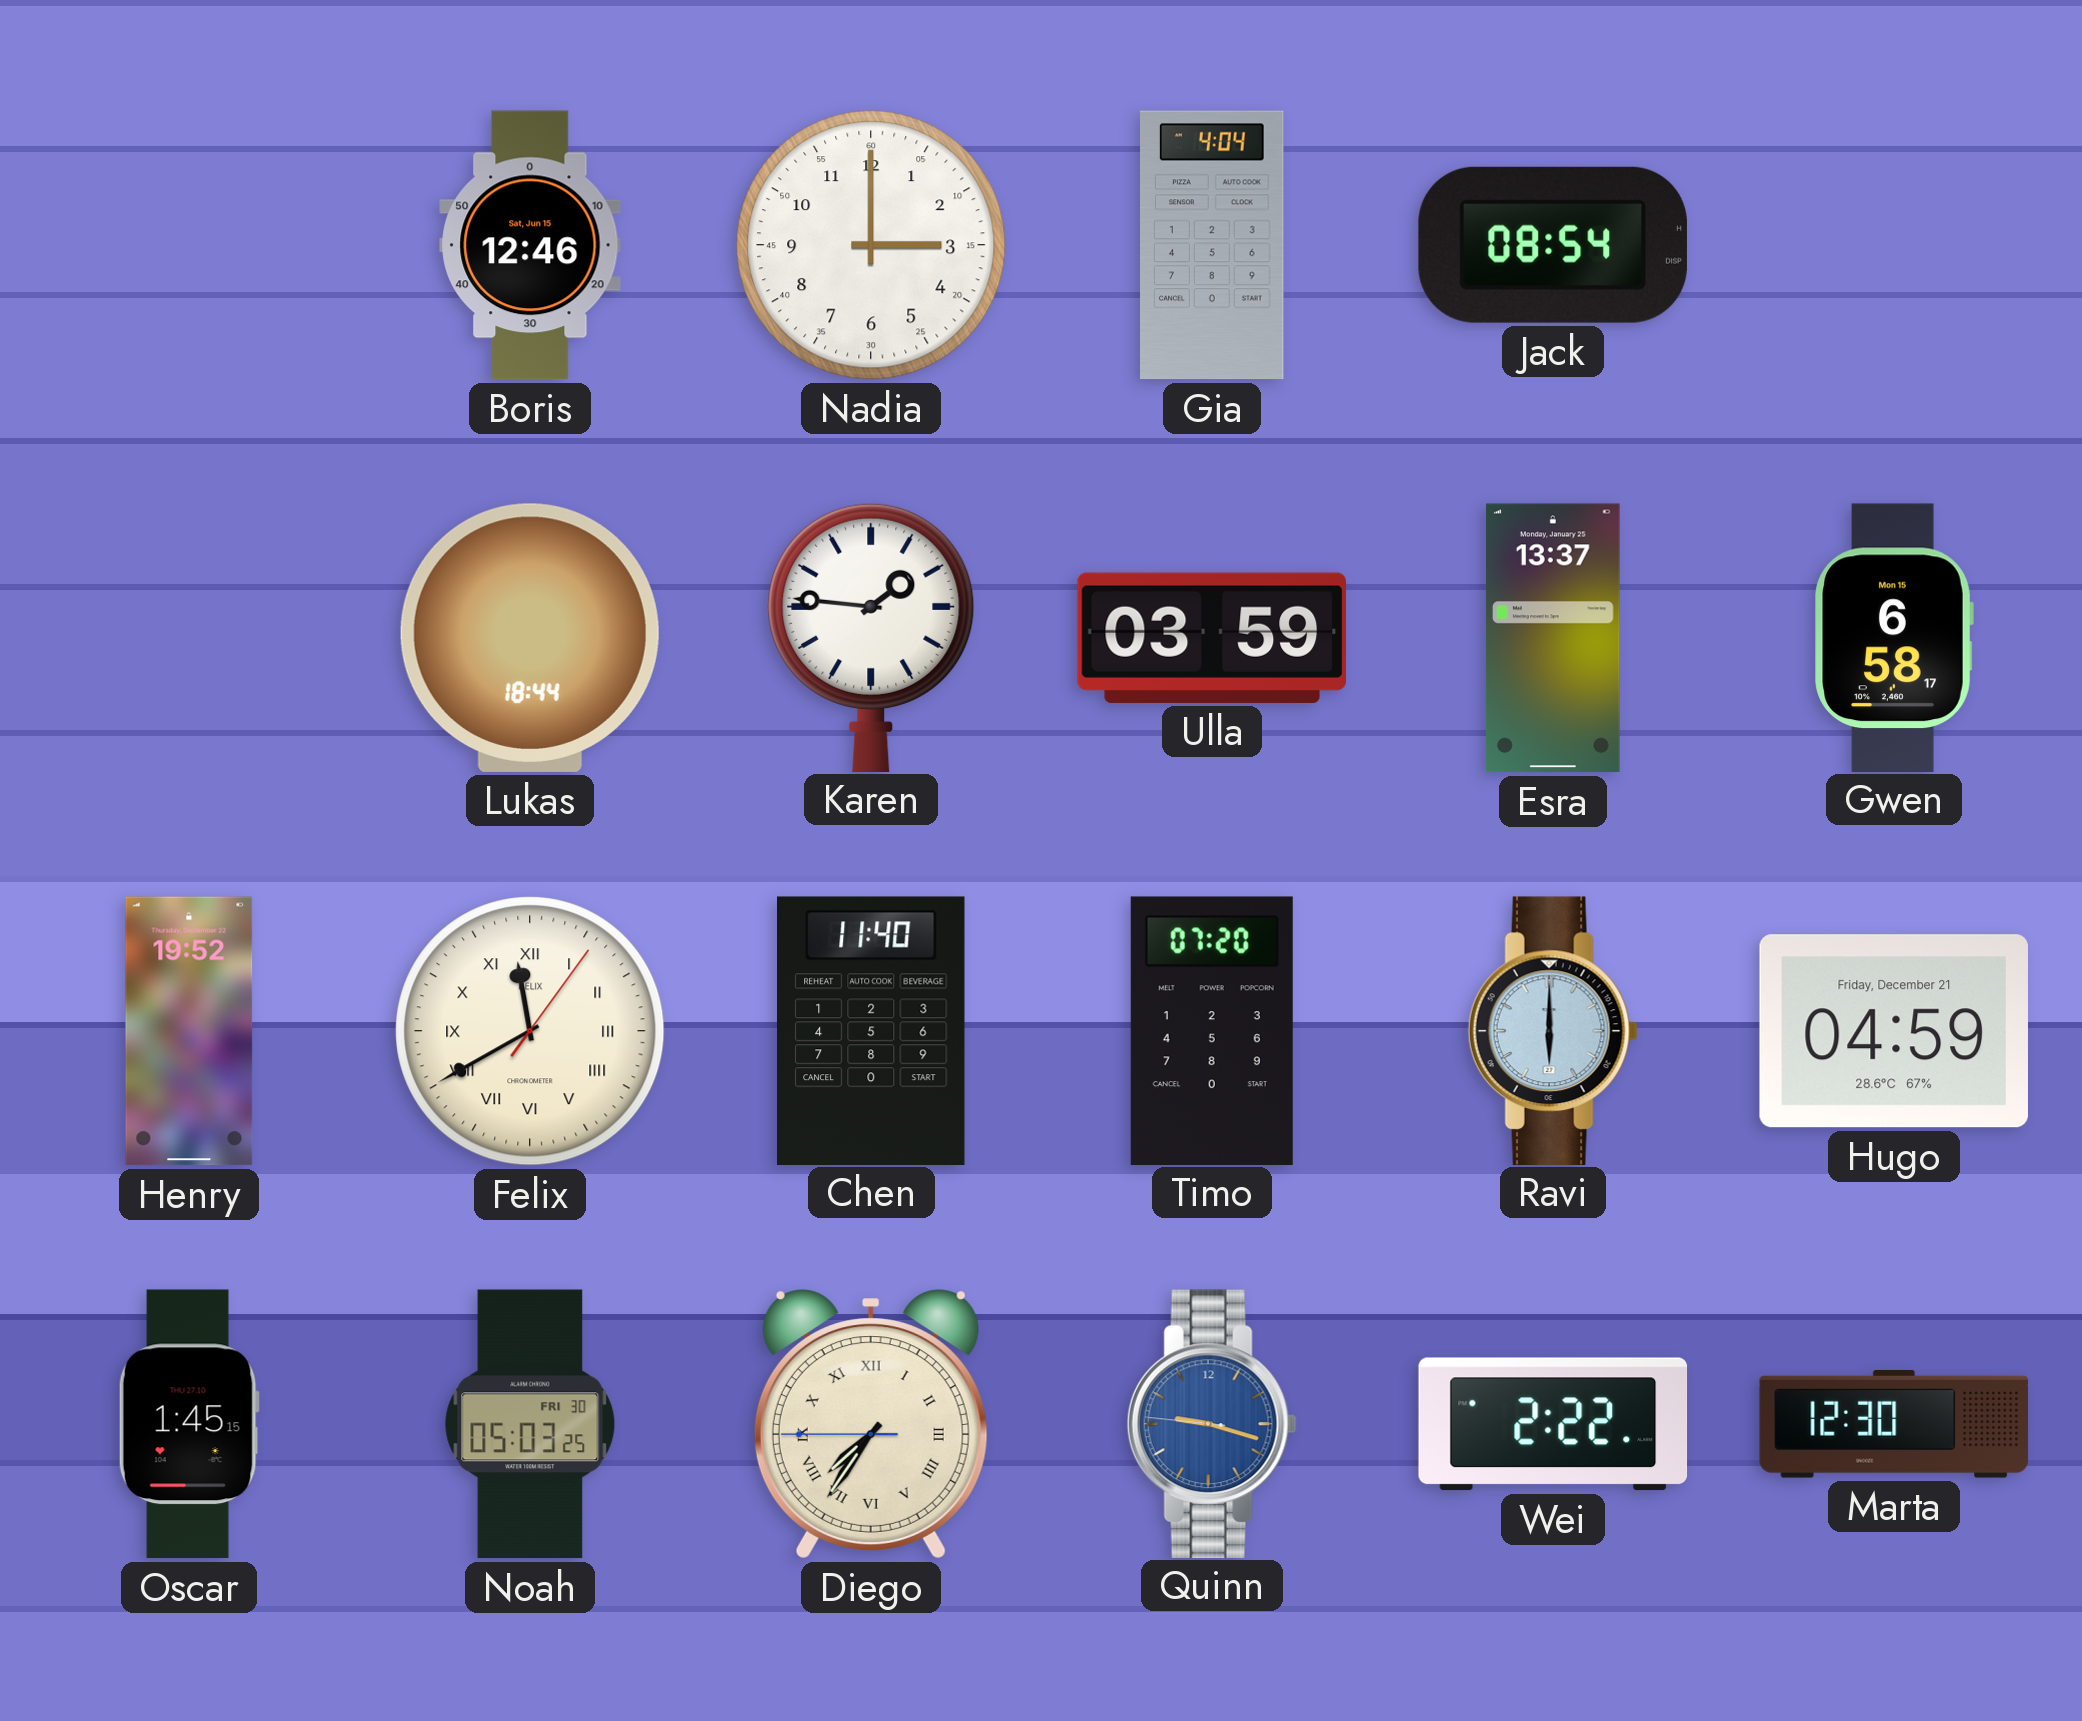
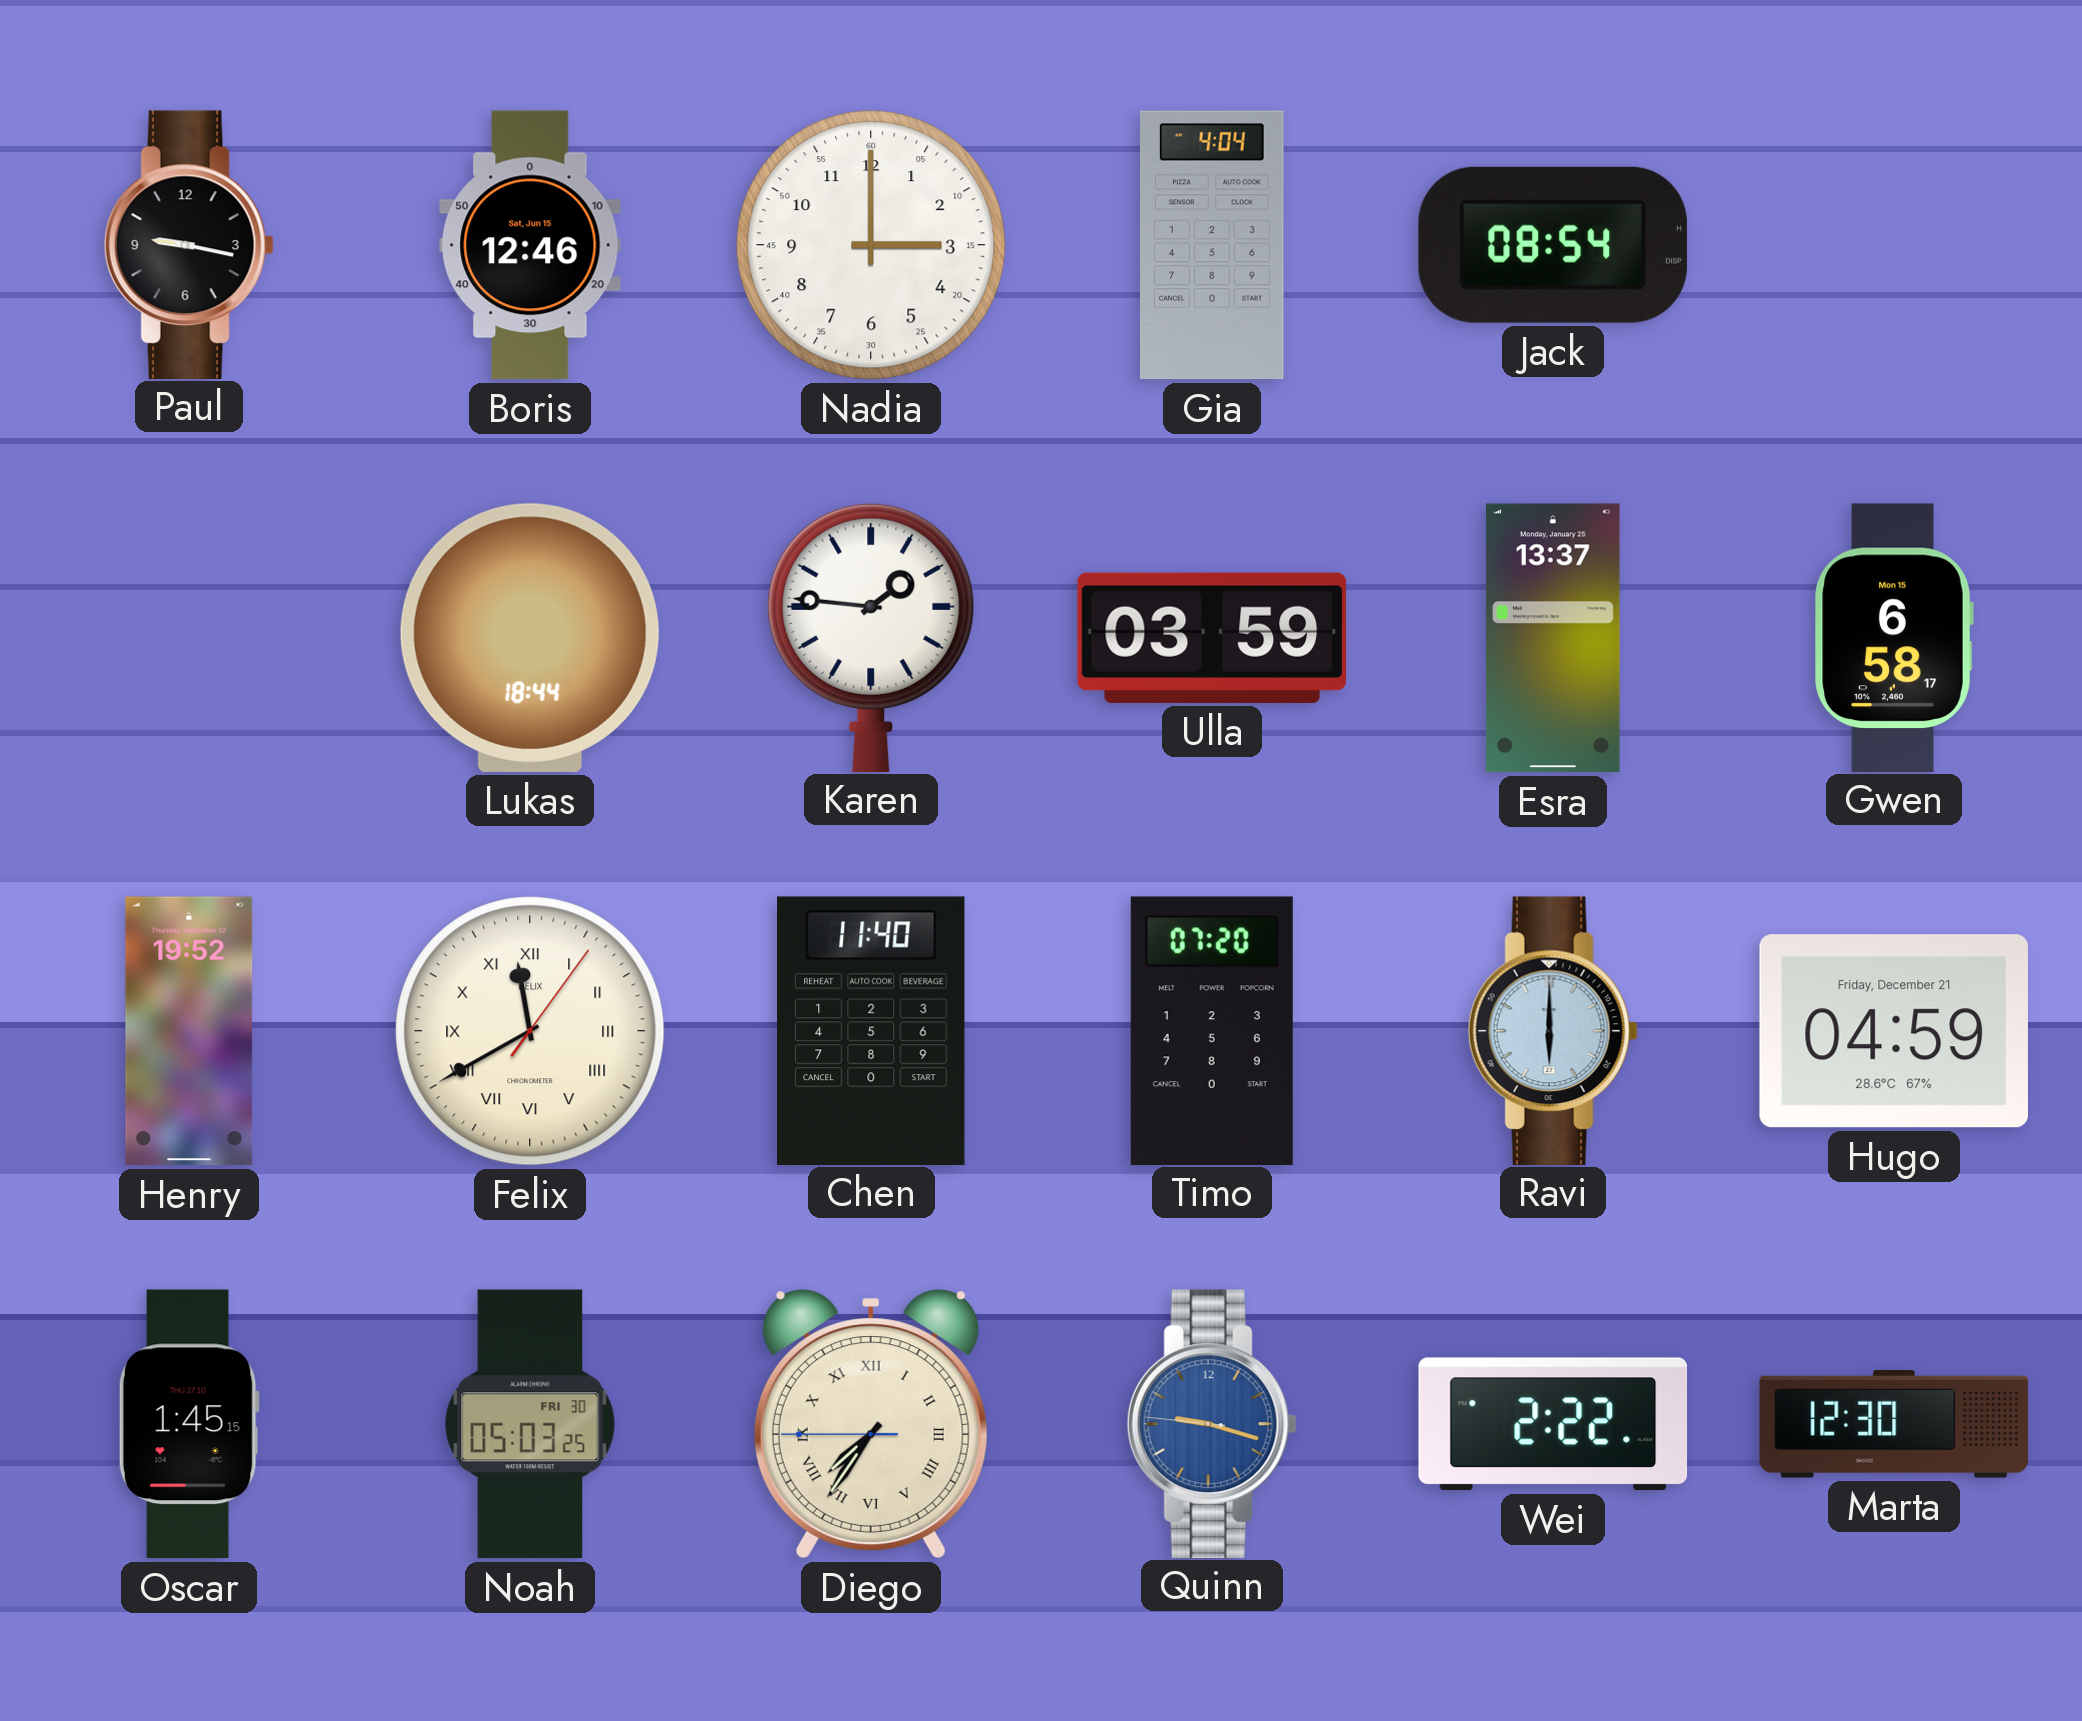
Paul: none -> 9:17
